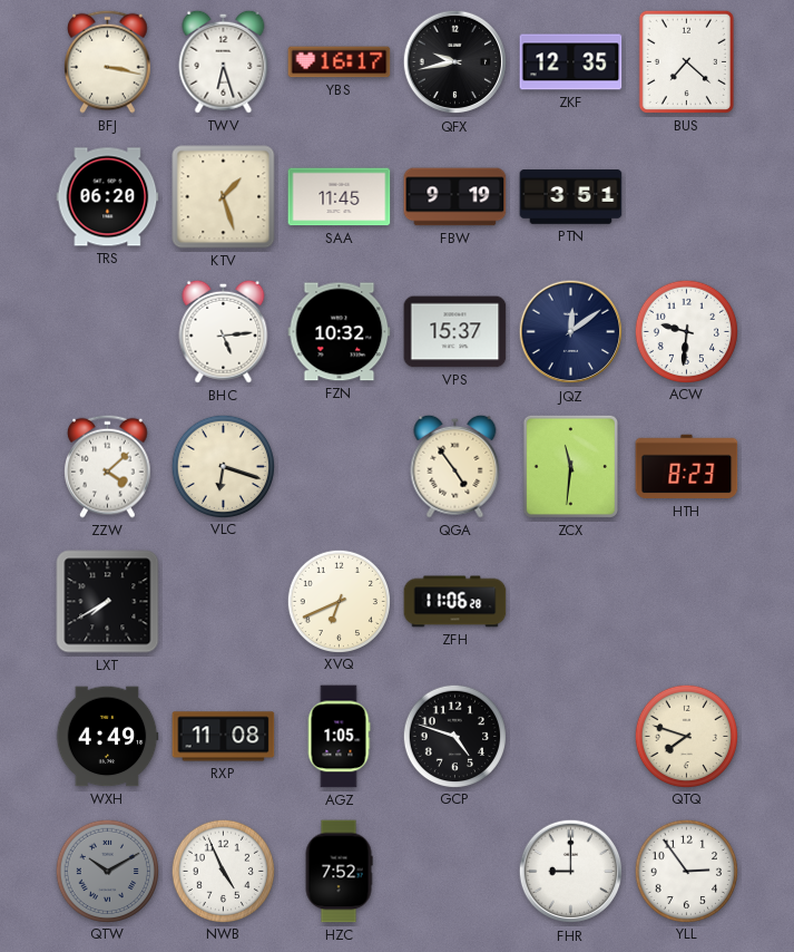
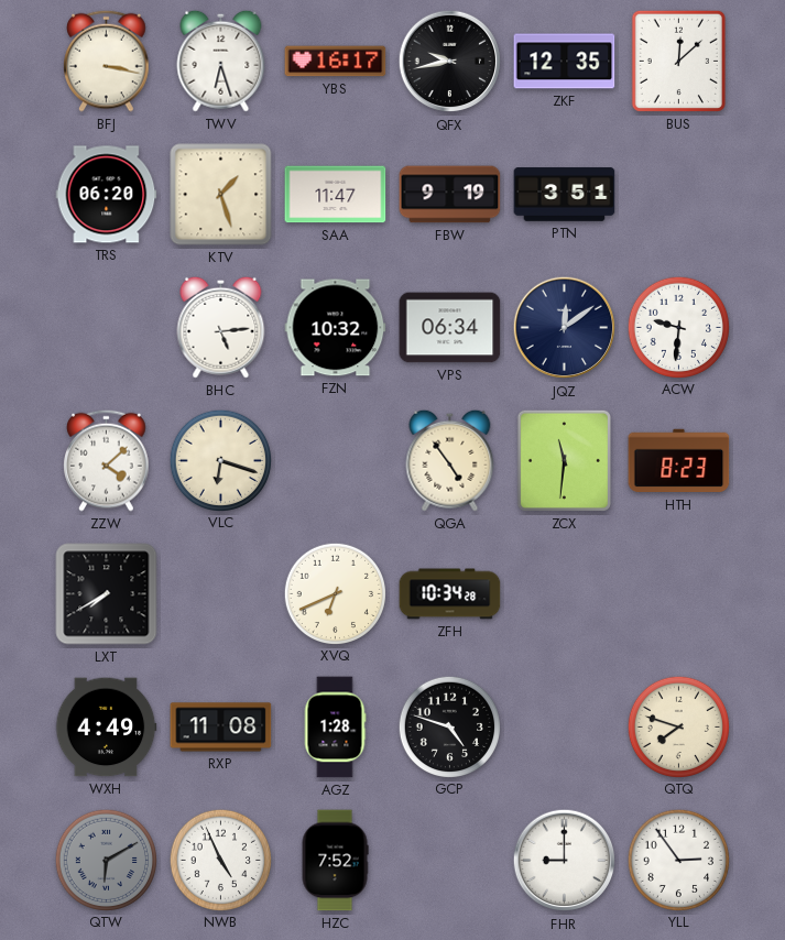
BUS: 7:22 -> 12:08
SAA: 11:45 -> 11:47
VPS: 15:37 -> 06:34
ZFH: 11:06 -> 10:34
AGZ: 1:05 -> 1:28
QTW: 10:10 -> 6:10
